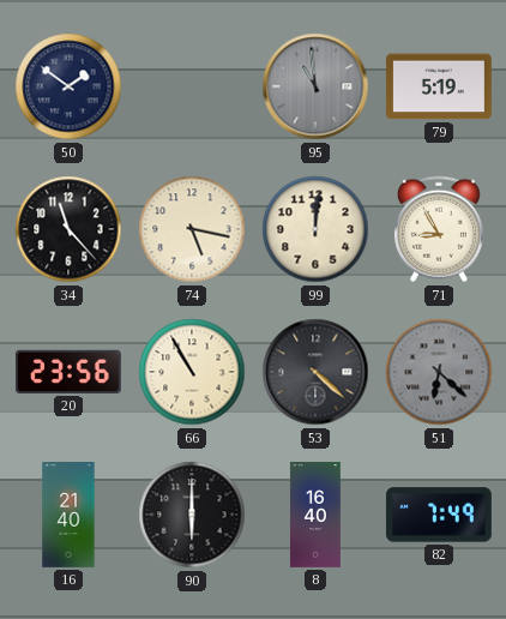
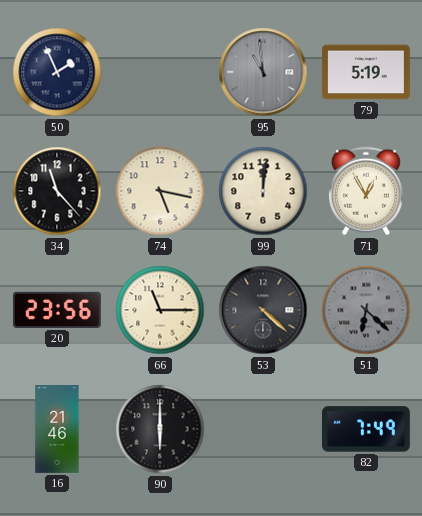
50: 1:51 -> 1:56
71: 8:55 -> 12:55
66: 10:55 -> 11:15
16: 21:40 -> 21:46
8: 16:40 -> none
